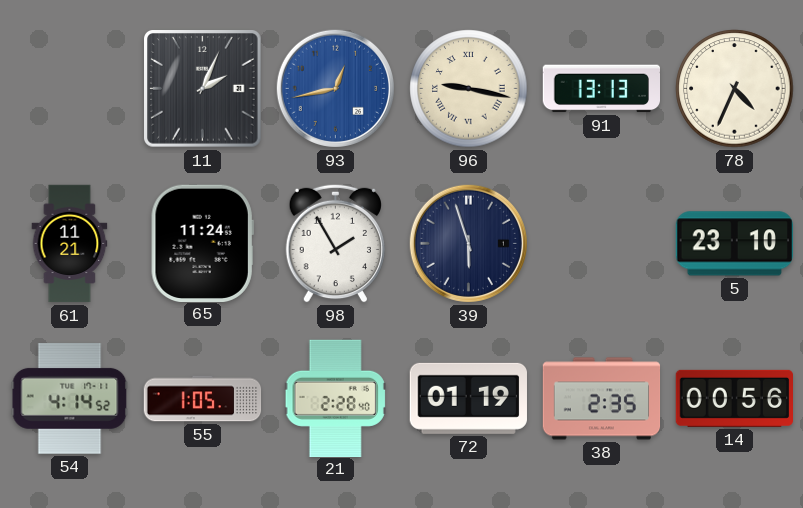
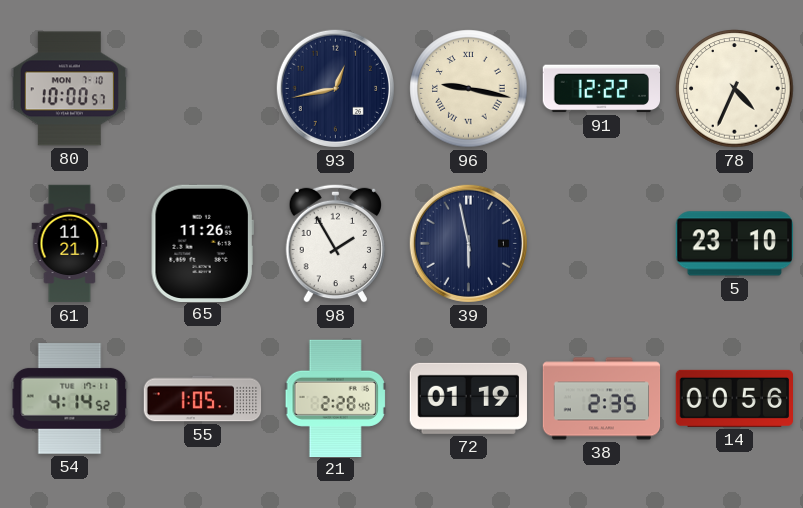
80: none -> 10:00
11: 2:04 -> none
93 dial: blue -> navy
91: 13:13 -> 12:22
65: 11:24 -> 11:26
39: 5:57 -> 5:58
